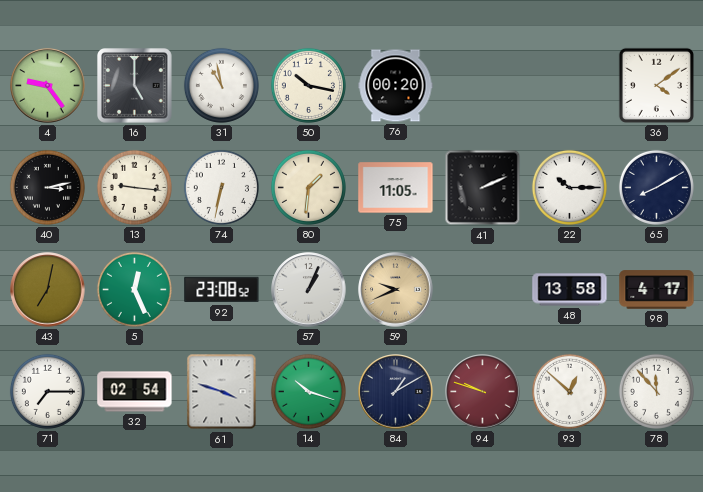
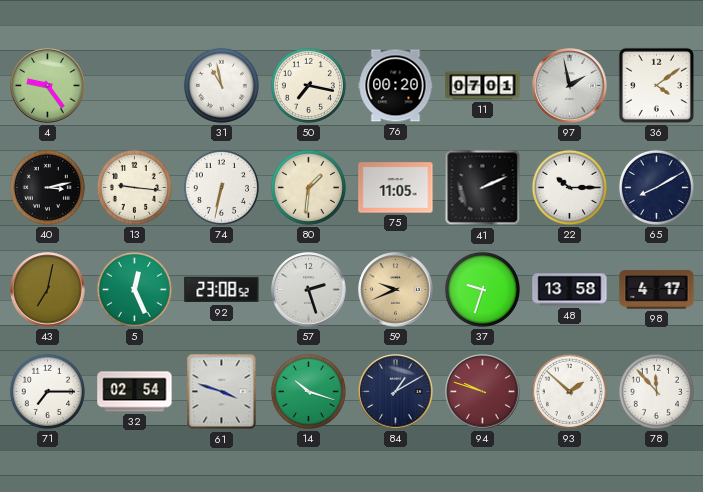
16: 5:00 -> none
50: 10:17 -> 7:17
11: none -> 07:01
97: none -> 1:58
57: 1:04 -> 2:27
37: none -> 9:33
93: 12:52 -> 1:52
